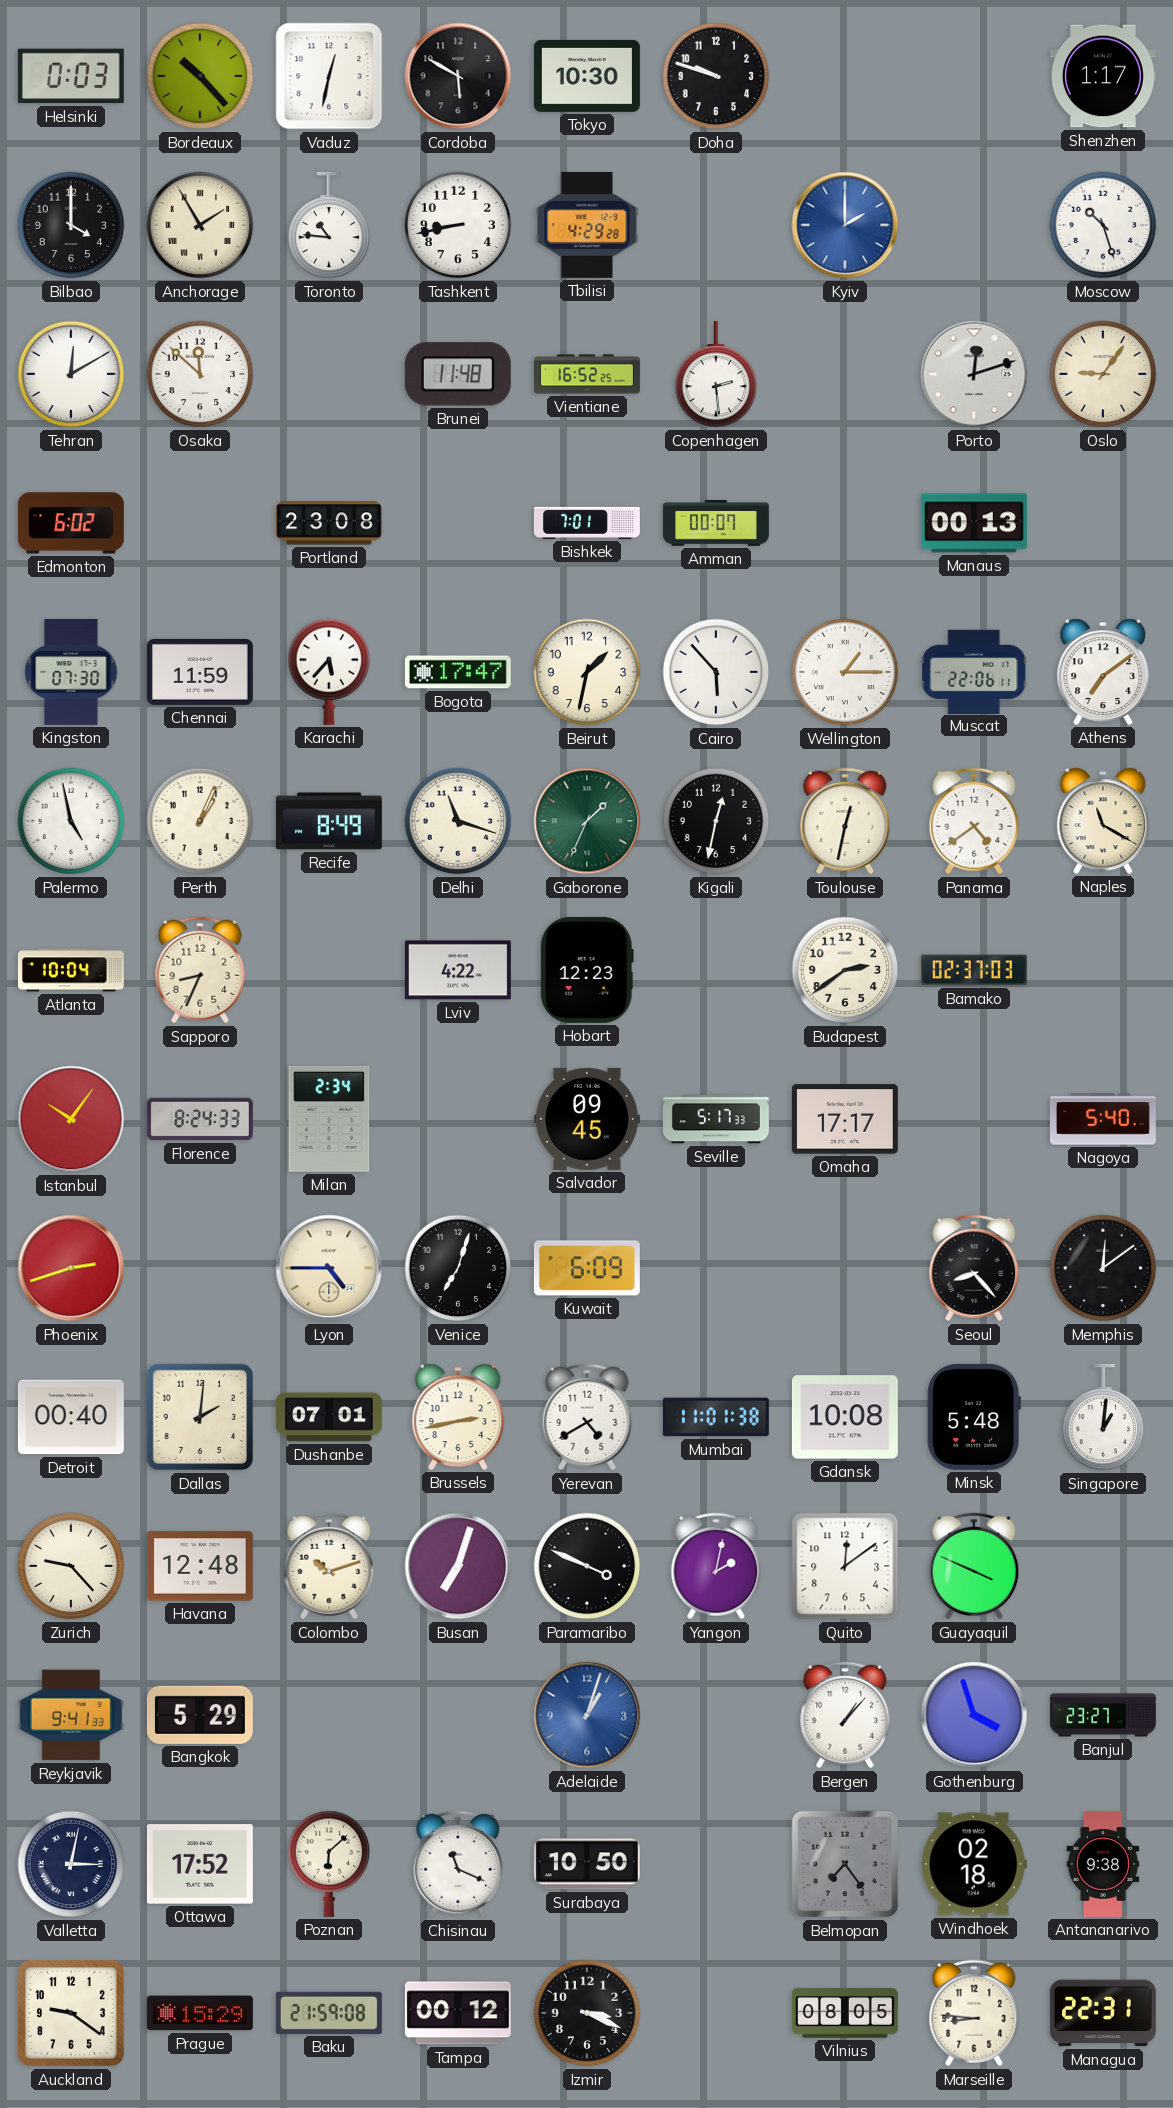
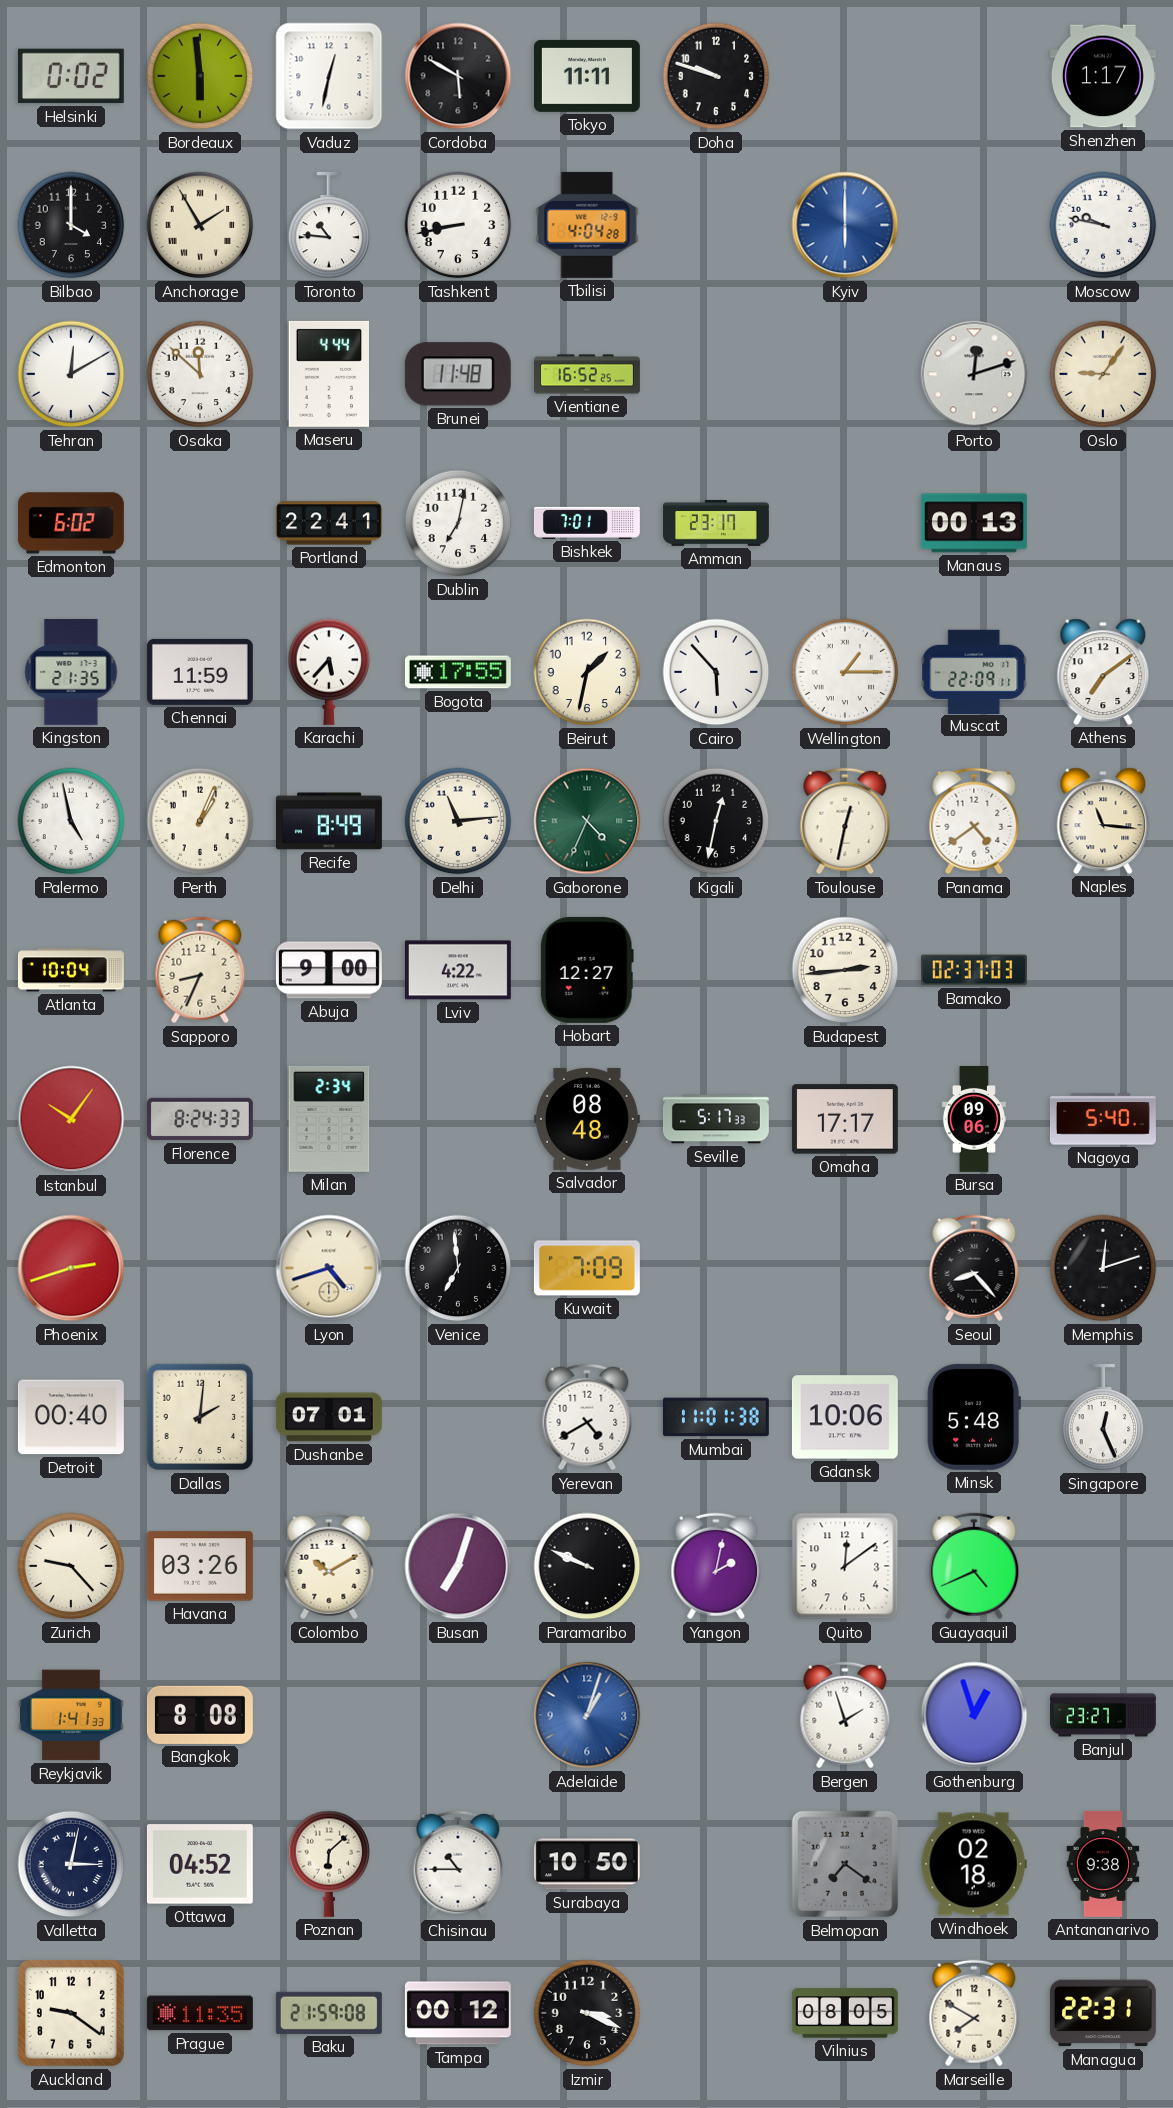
Helsinki: 0:03 -> 0:02
Bordeaux: 10:23 -> 5:59
Tokyo: 10:30 -> 11:11
Tbilisi: 4:29 -> 4:04
Kyiv: 2:00 -> 6:00
Moscow: 10:27 -> 9:47
Maseru: none -> 4:44
Copenhagen: 2:29 -> none
Portland: 23:08 -> 22:41
Dublin: none -> 7:02
Amman: 00:07 -> 23:17
Kingston: 07:30 -> 21:35
Bogota: 17:47 -> 17:55
Muscat: 22:06 -> 22:09
Delhi: 11:18 -> 11:14
Gaborone: 1:34 -> 4:34
Naples: 11:20 -> 11:16
Abuja: none -> 9:00
Hobart: 12:23 -> 12:27
Budapest: 2:39 -> 2:44
Salvador: 09:45 -> 08:48
Bursa: none -> 09:06
Lyon: 4:45 -> 4:42
Venice: 7:03 -> 6:59
Kuwait: 6:09 -> 7:09
Memphis: 12:09 -> 12:12
Brussels: 2:43 -> none
Gdansk: 10:08 -> 10:06
Singapore: 1:01 -> 12:26
Havana: 12:48 -> 03:26
Colombo: 10:12 -> 10:10
Paramaribo: 3:49 -> 9:49
Guayaquil: 3:49 -> 4:41
Reykjavik: 9:41 -> 1:41
Bangkok: 5:29 -> 8:08
Bergen: 1:07 -> 1:57
Gothenburg: 3:57 -> 12:57
Ottawa: 17:52 -> 04:52
Chisinau: 11:19 -> 10:45
Belmopan: 7:24 -> 7:21
Prague: 15:29 -> 11:35
Marseille: 8:46 -> 7:50
